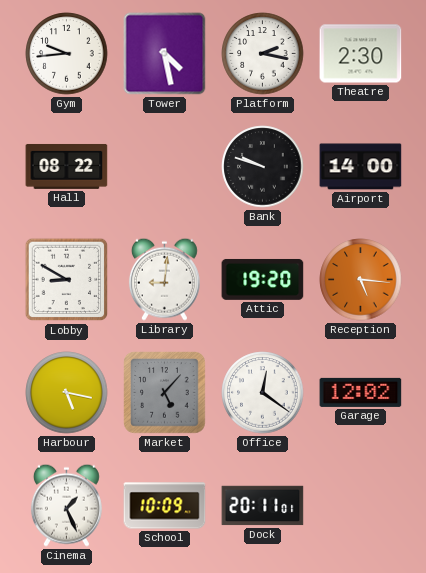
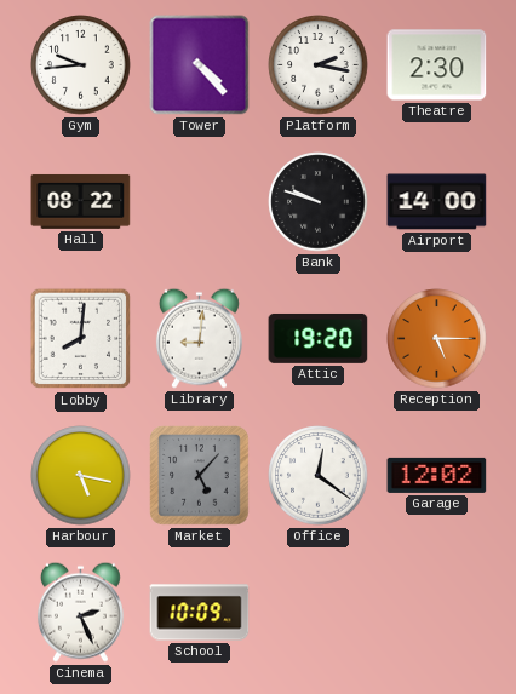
Tower: 4:28 -> 4:23
Lobby: 8:50 -> 8:01
Reception: 5:16 -> 5:15
Cinema: 1:26 -> 2:26
Dock: 20:11 -> none
